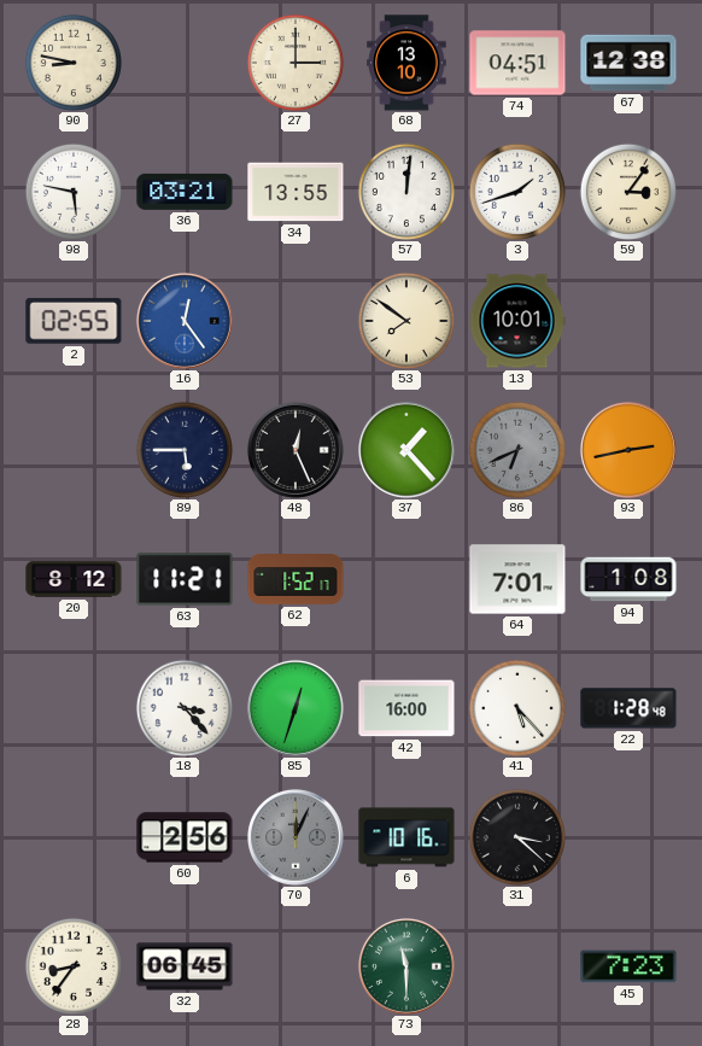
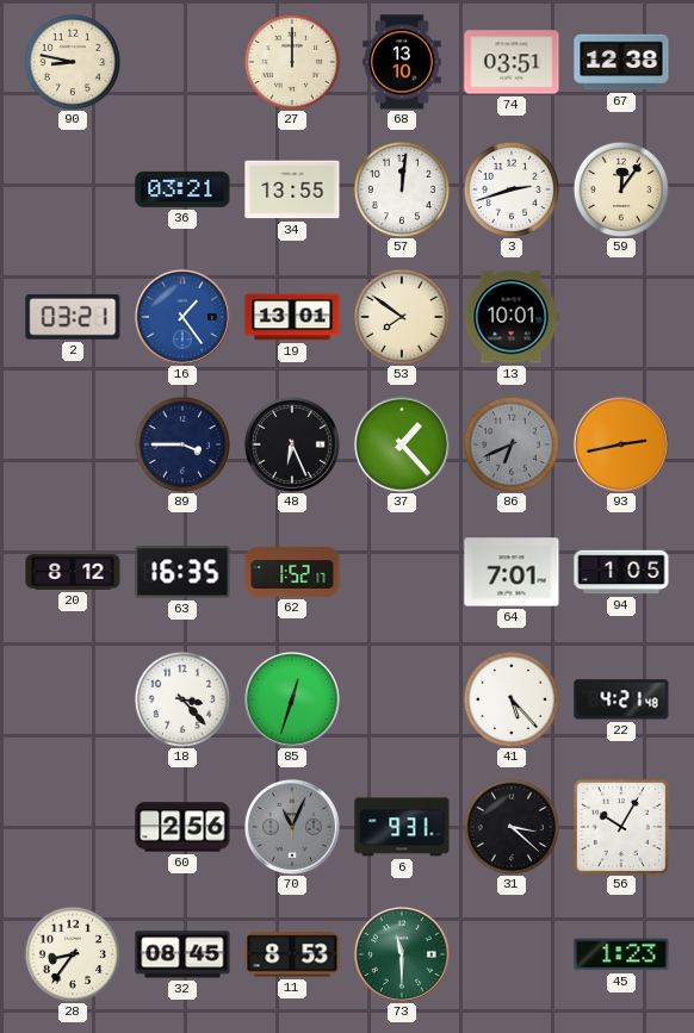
27: 3:00 -> 12:00
74: 04:51 -> 03:51
98: 5:47 -> none
3: 1:42 -> 2:42
59: 3:06 -> 12:06
2: 02:55 -> 03:21
16: 12:24 -> 1:24
19: none -> 13:01
89: 5:45 -> 3:45
48: 12:26 -> 6:26
63: 11:21 -> 16:35
94: 1:08 -> 1:05
42: 16:00 -> none
22: 1:28 -> 4:21
70: 12:04 -> 11:04
6: 10:16 -> 9:31
56: none -> 10:05
32: 06:45 -> 08:45
11: none -> 8:53
45: 7:23 -> 1:23
